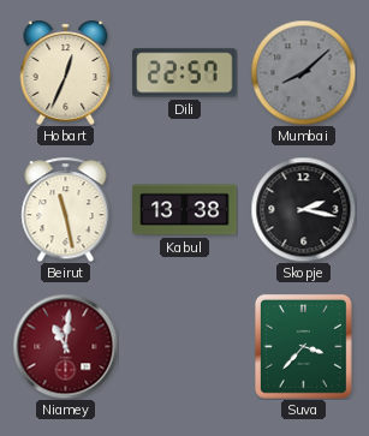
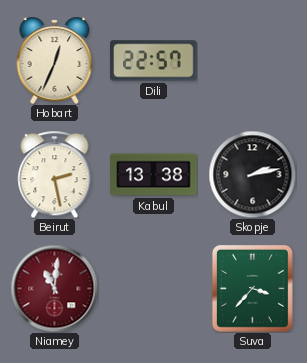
Mumbai: 8:08 -> none
Beirut: 11:28 -> 2:28
Skopje: 2:17 -> 2:13
